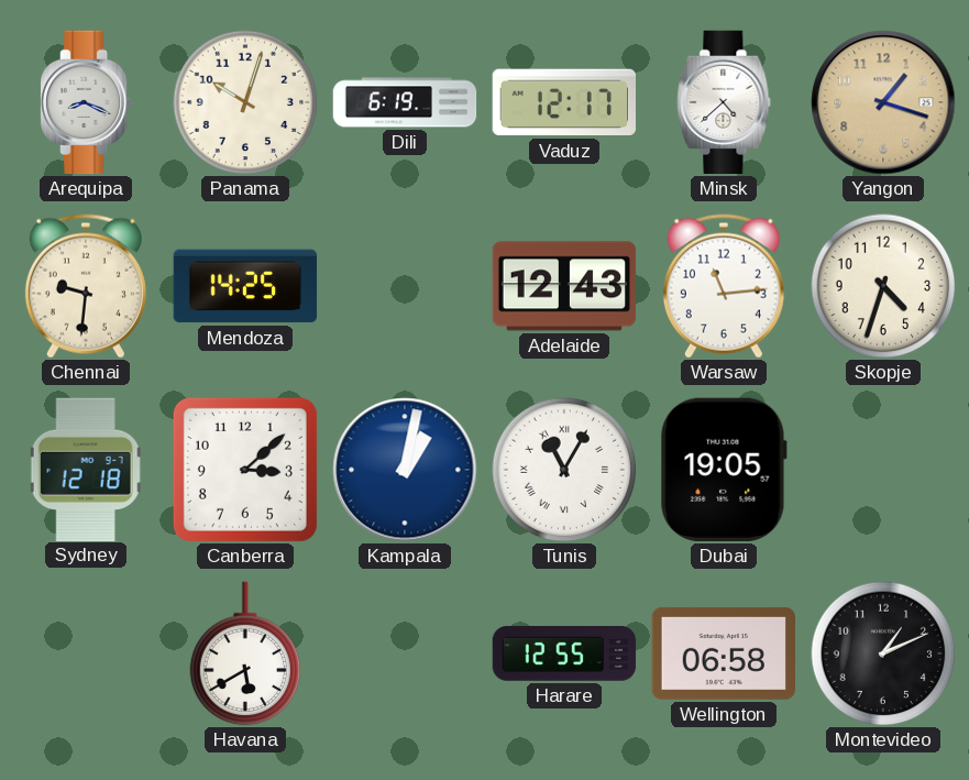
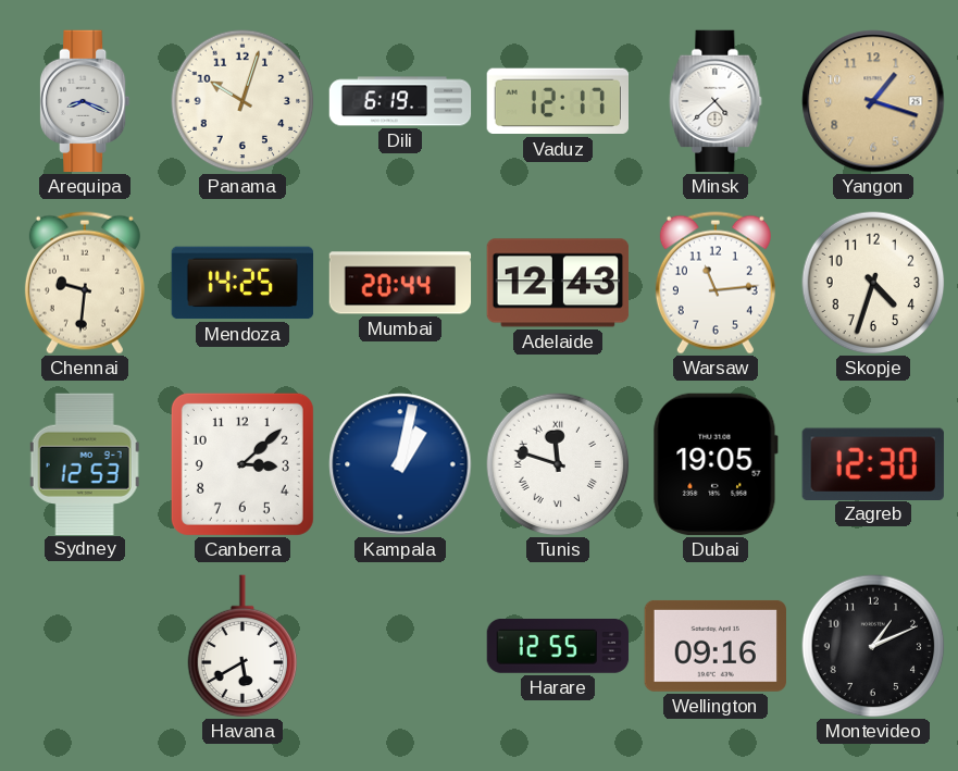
Mumbai: none -> 20:44
Sydney: 12:18 -> 12:53
Tunis: 11:05 -> 11:48
Zagreb: none -> 12:30
Wellington: 06:58 -> 09:16
